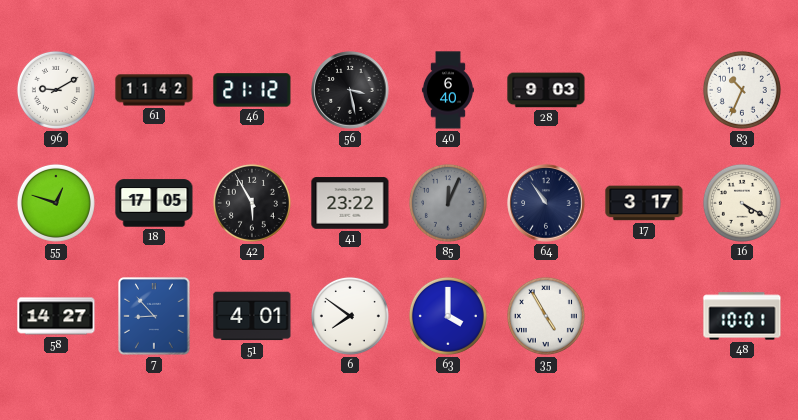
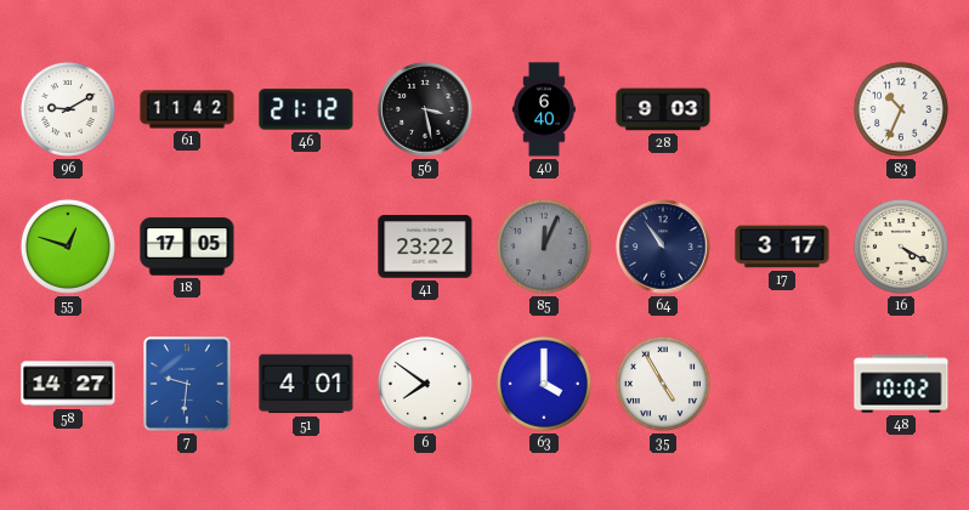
42: 5:55 -> none
7: 8:53 -> 9:31
48: 10:01 -> 10:02
